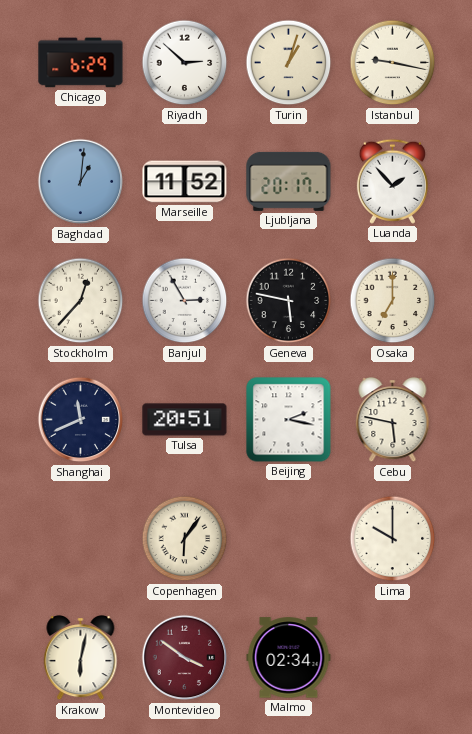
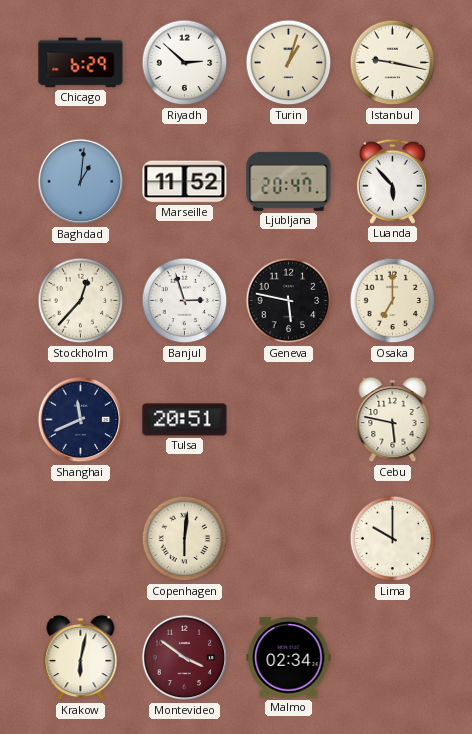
Ljubljana: 20:17 -> 20:47
Luanda: 1:53 -> 5:53
Banjul: 2:55 -> 2:57
Beijing: 2:17 -> none
Copenhagen: 6:06 -> 6:01
